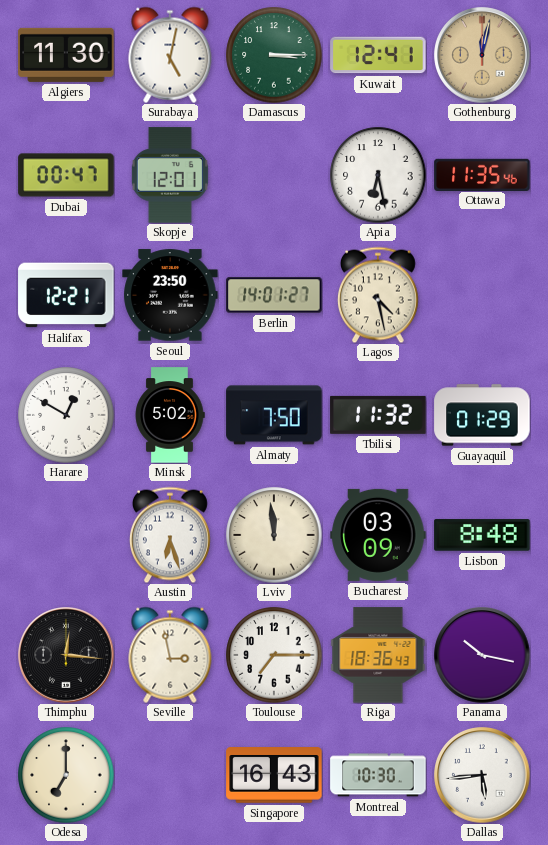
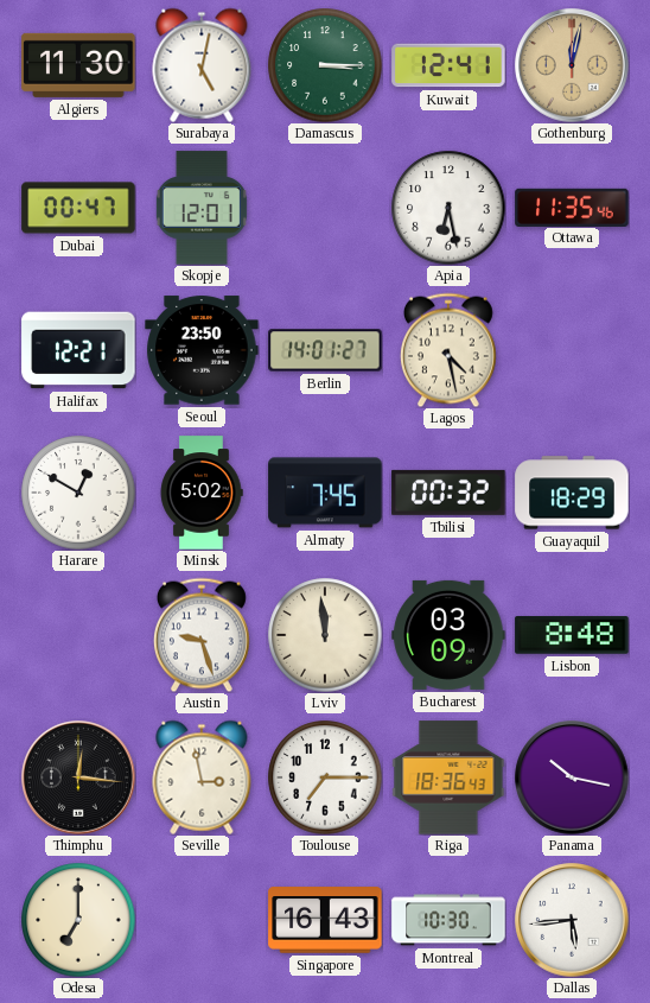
Almaty: 7:50 -> 7:45
Tbilisi: 11:32 -> 00:32
Guayaquil: 01:29 -> 18:29
Austin: 6:27 -> 9:27
